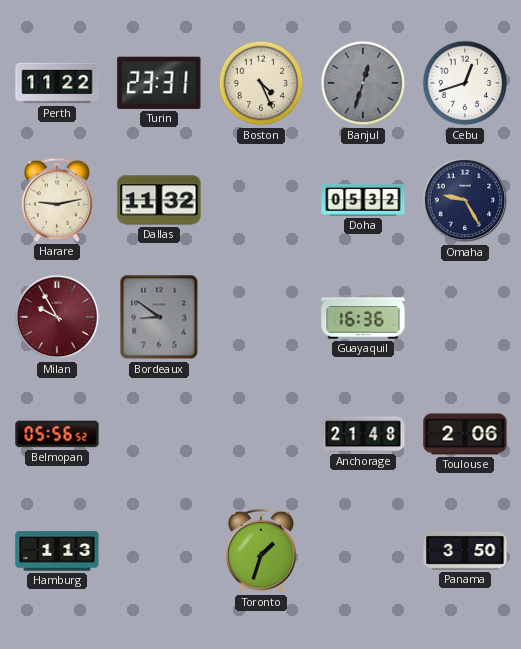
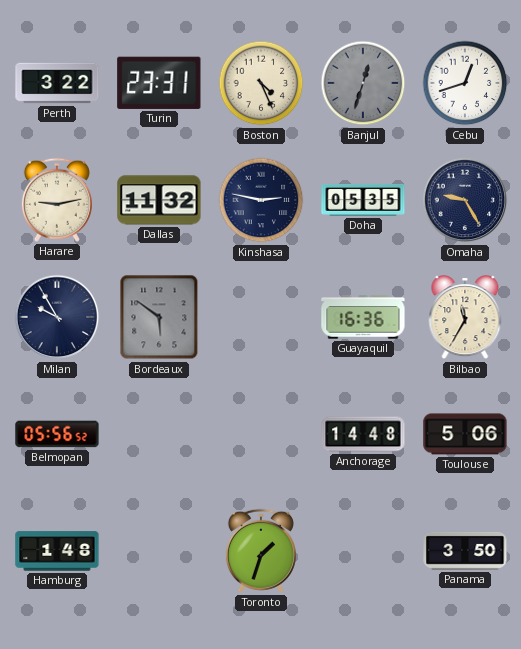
Perth: 11:22 -> 3:22
Kinshasa: none -> 2:47
Doha: 05:32 -> 05:35
Milan dial: burgundy -> navy
Bordeaux: 8:51 -> 5:51
Bilbao: none -> 11:35
Anchorage: 21:48 -> 14:48
Toulouse: 2:06 -> 5:06
Hamburg: 1:13 -> 1:48
